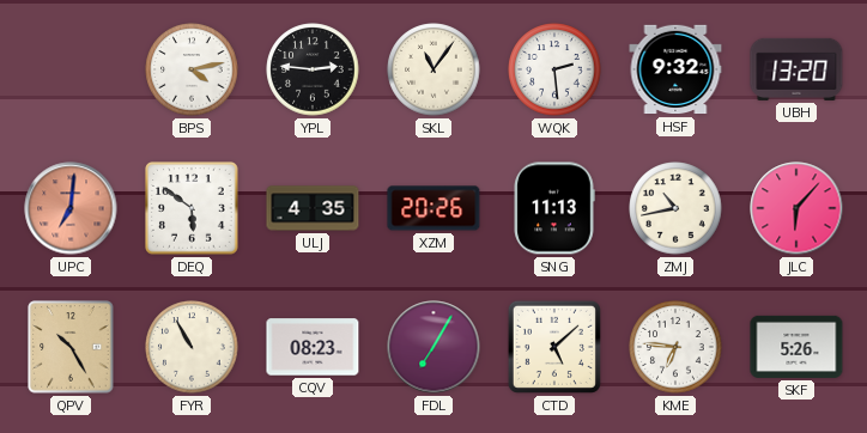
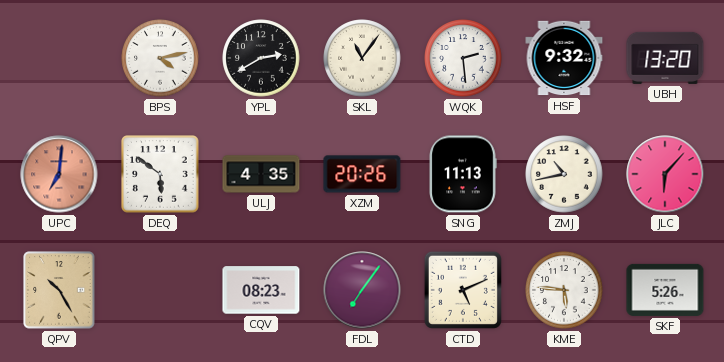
YPL: 2:46 -> 2:40
FYR: 10:55 -> none
FDL: 7:05 -> 7:06
CTD: 5:08 -> 5:11
KME: 6:46 -> 5:46
